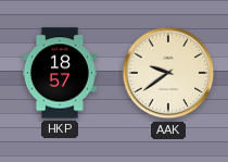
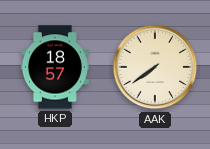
AAK: 9:39 -> 7:39
